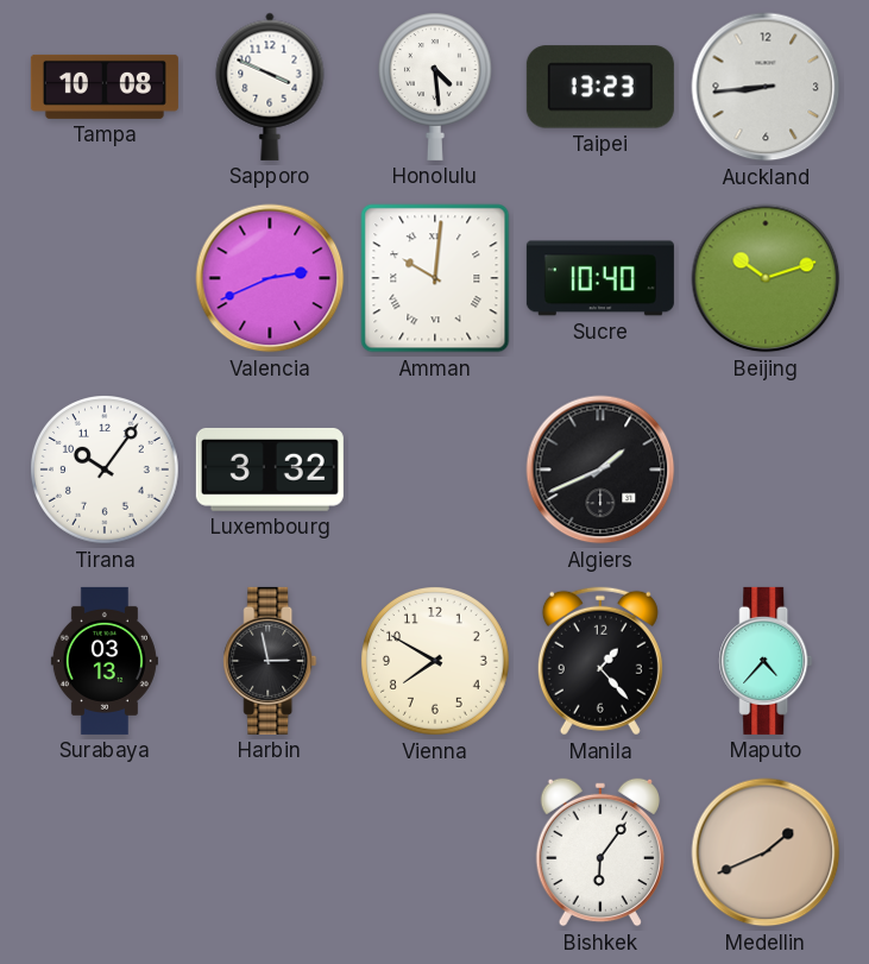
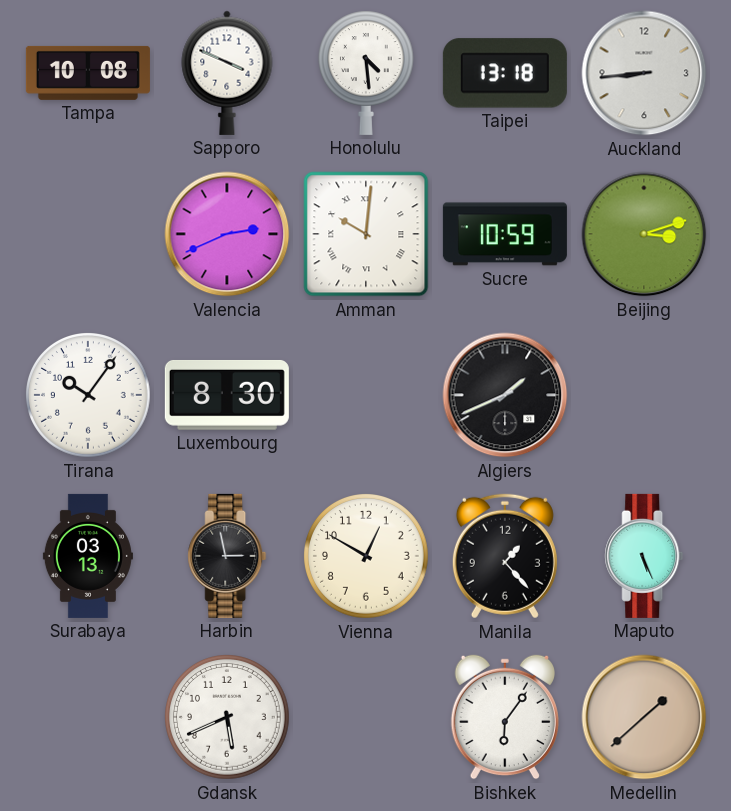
Taipei: 13:23 -> 13:18
Sucre: 10:40 -> 10:59
Beijing: 10:12 -> 3:12
Luxembourg: 3:32 -> 8:30
Vienna: 7:50 -> 12:50
Maputo: 4:37 -> 5:26
Gdansk: none -> 5:41
Medellin: 1:41 -> 1:38
